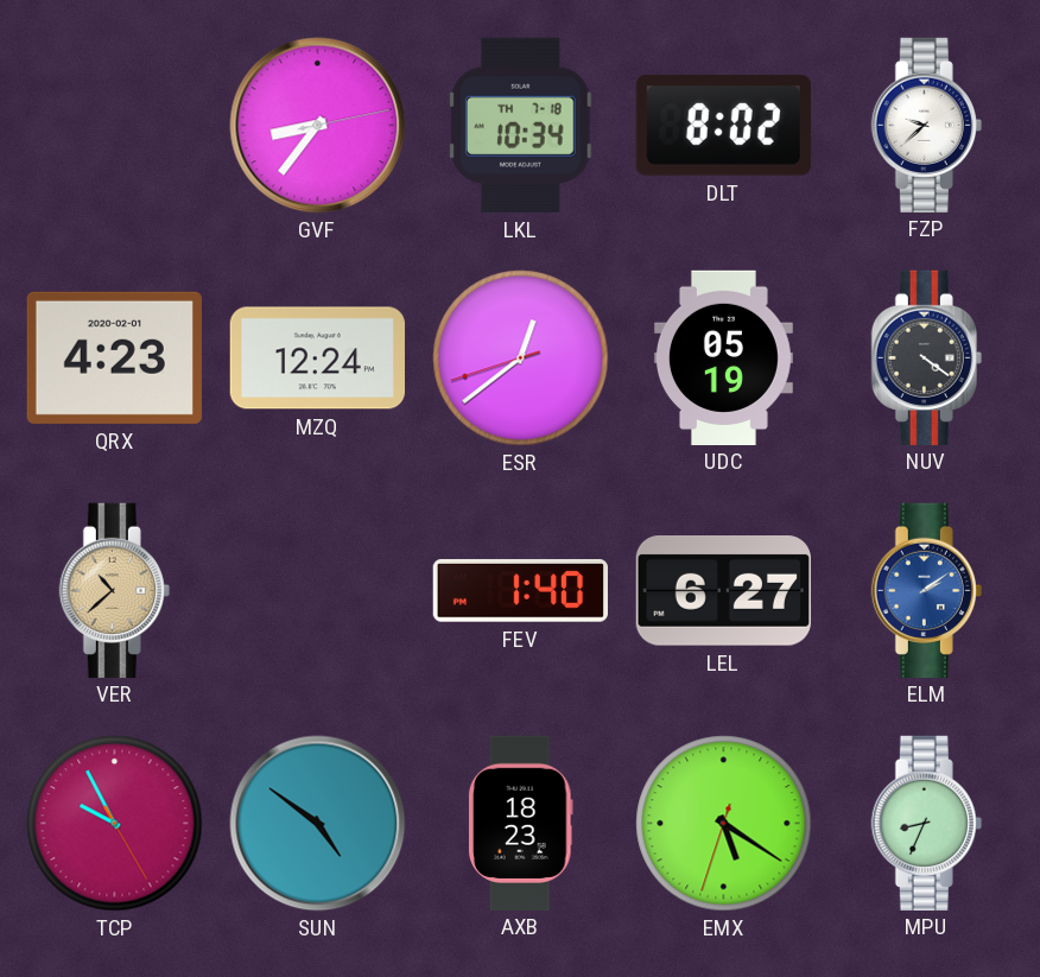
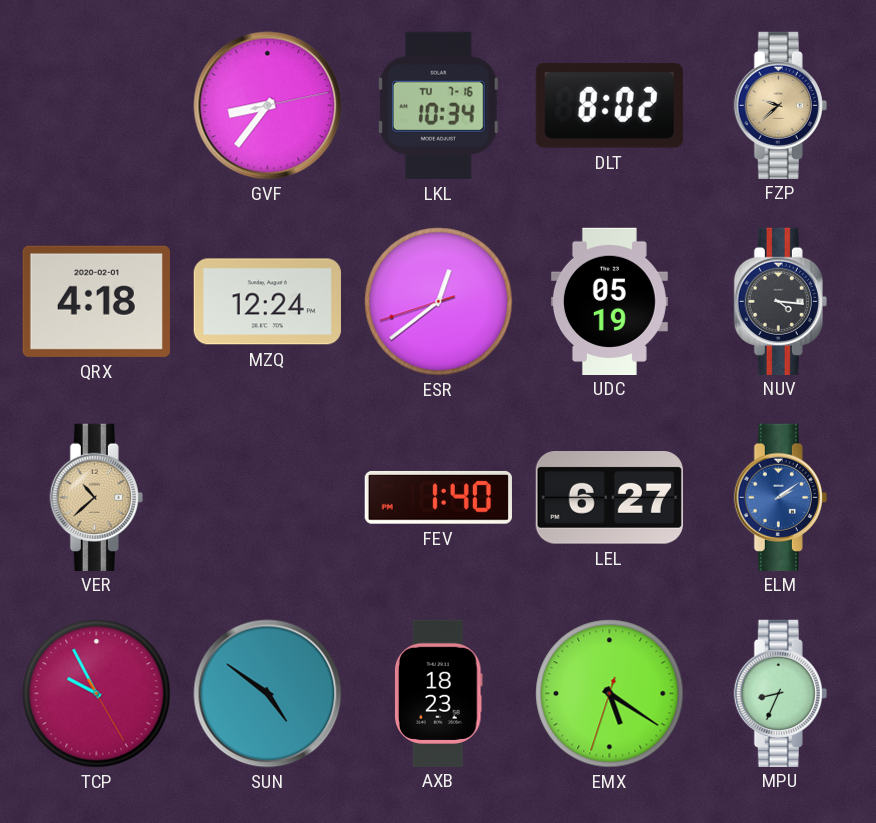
LKL date: TH 7-18 -> TU 7-16
FZP dial: white -> champagne
QRX: 4:23 -> 4:18
NUV: 4:21 -> 4:16
